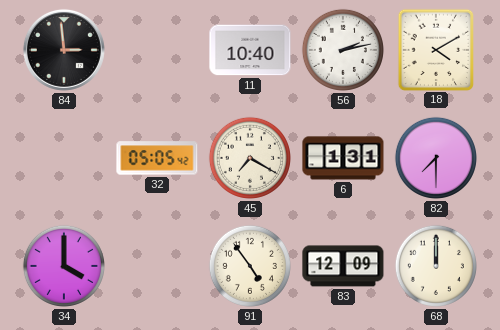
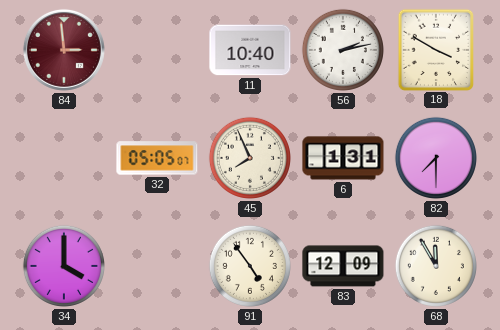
84 dial: black -> burgundy
18: 4:10 -> 3:50
32: 05:05:42 -> 05:05:07
45: 7:20 -> 7:56
68: 12:00 -> 11:55
